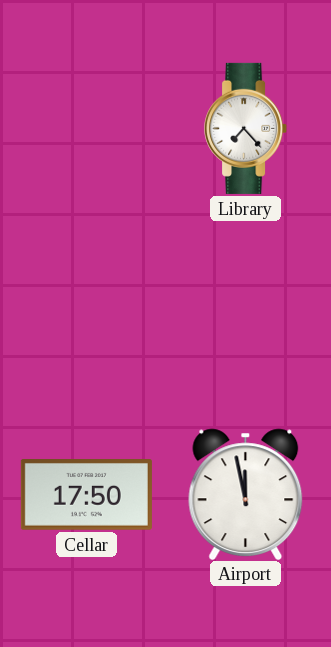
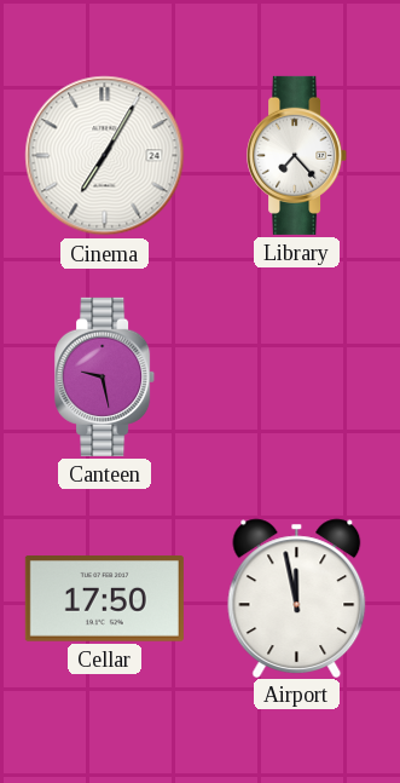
Cinema: none -> 7:05
Canteen: none -> 9:28
